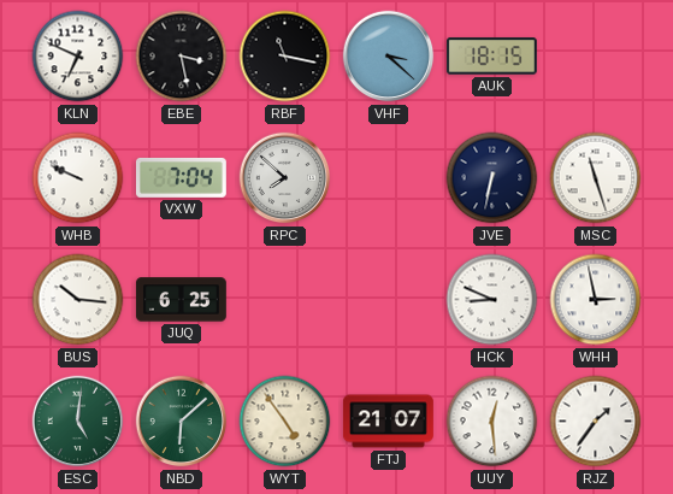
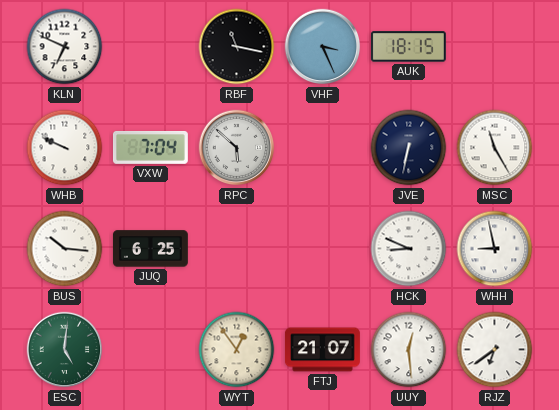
EBE: 3:28 -> none
VHF: 3:22 -> 3:26
RPC: 7:52 -> 5:52
MSC: 11:27 -> 11:25
WHH: 2:58 -> 8:58
NBD: 6:08 -> none
WYT: 4:54 -> 12:54
RJZ: 1:36 -> 6:39
